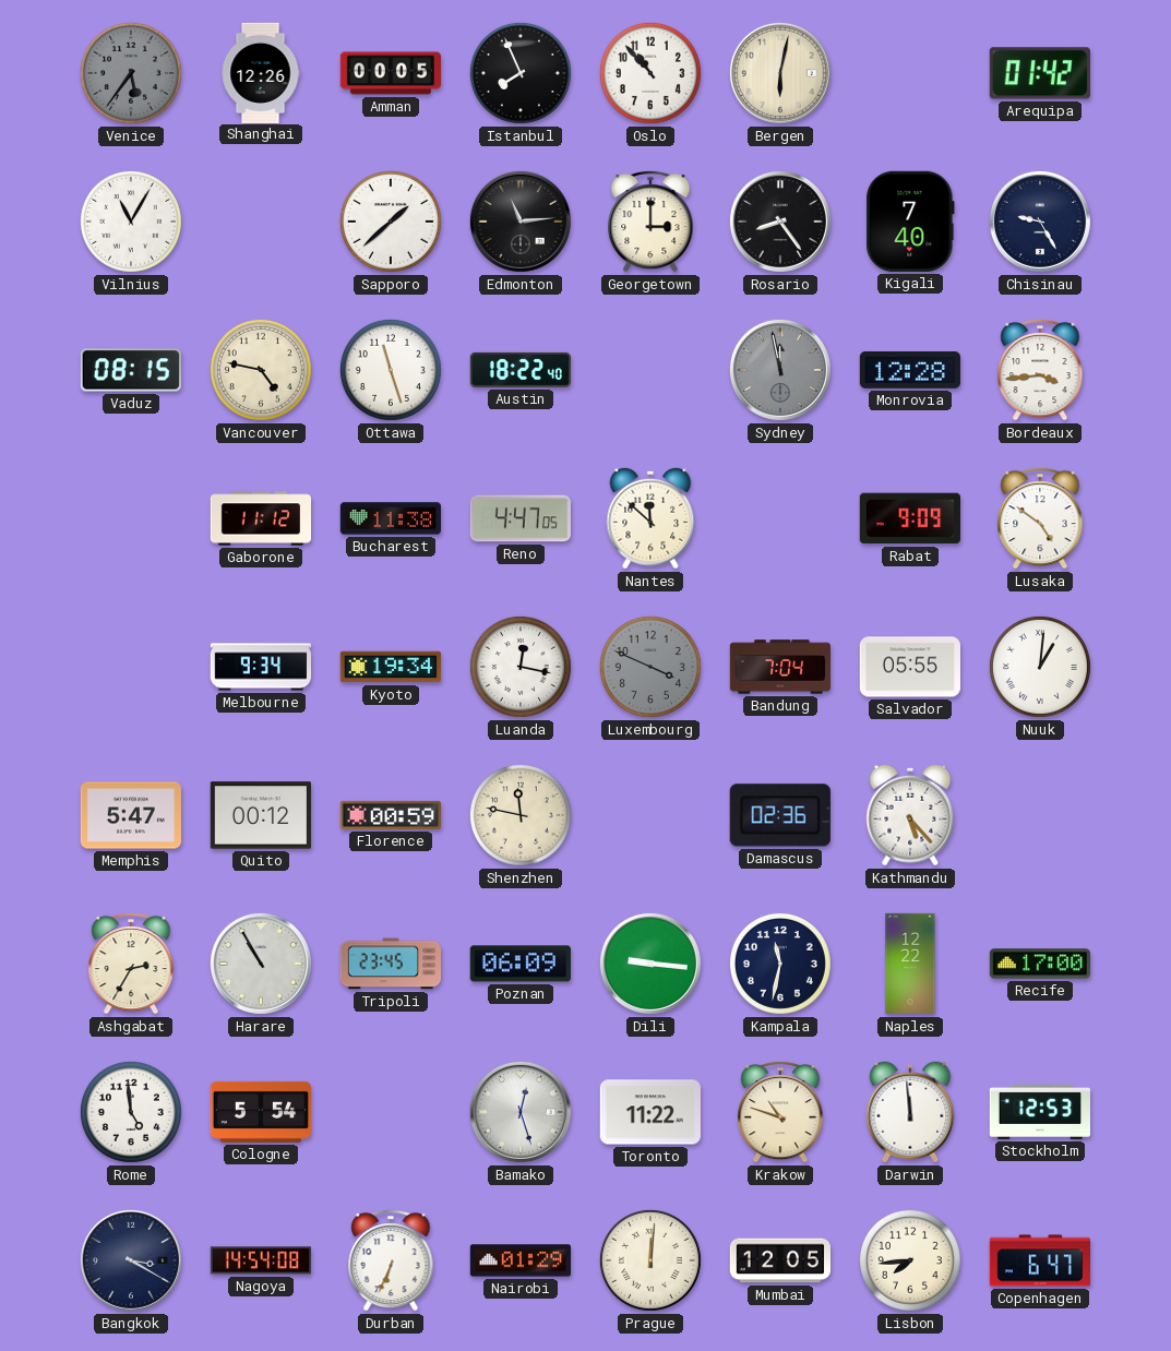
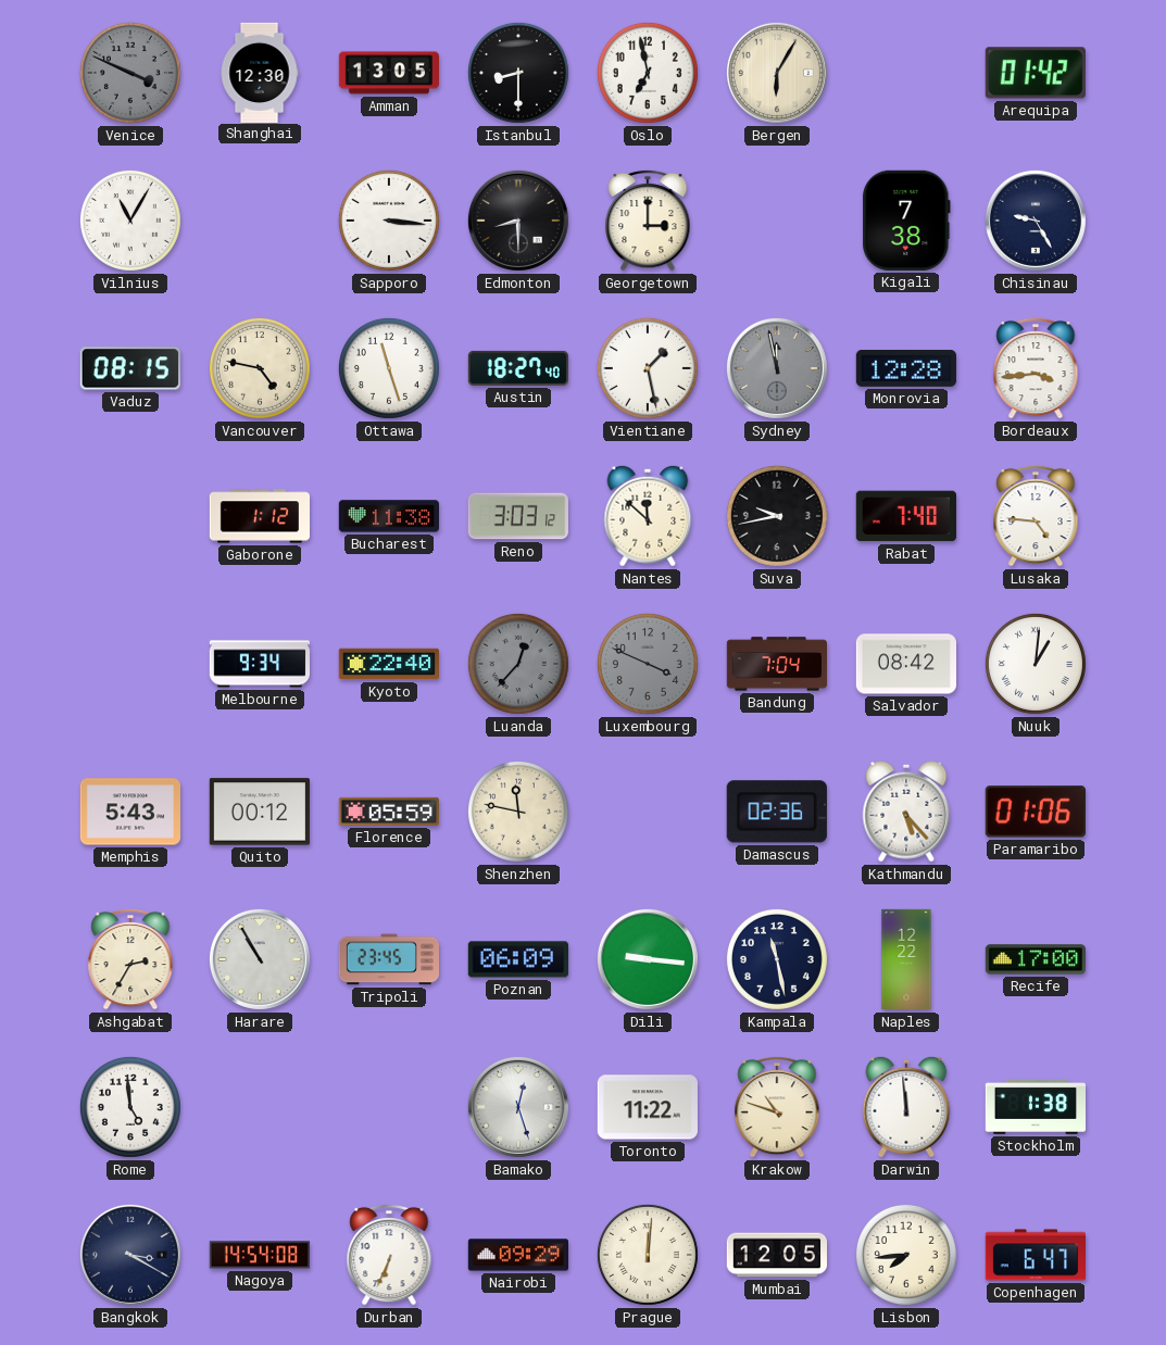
Venice: 5:36 -> 3:49
Shanghai: 12:26 -> 12:30
Amman: 00:05 -> 13:05
Istanbul: 7:56 -> 8:30
Oslo: 10:53 -> 6:58
Bergen: 6:02 -> 6:05
Sapporo: 1:38 -> 3:16
Edmonton: 11:14 -> 8:30
Rosario: 8:24 -> none
Kigali: 7:40 -> 7:38
Austin: 18:22 -> 18:27
Vientiane: none -> 1:28
Gaborone: 11:12 -> 1:12
Reno: 4:47 -> 3:03
Suva: none -> 9:43
Rabat: 9:09 -> 7:40
Lusaka: 4:51 -> 4:46
Kyoto: 19:34 -> 22:40
Luanda: 12:17 -> 12:37
Luanda dial: white -> grey
Salvador: 05:55 -> 08:42
Memphis: 5:47 -> 5:43
Florence: 00:59 -> 05:59
Paramaribo: none -> 01:06
Kampala: 11:32 -> 11:28
Cologne: 5:54 -> none
Stockholm: 12:53 -> 1:38
Nairobi: 01:29 -> 09:29
